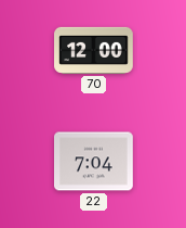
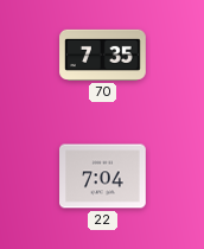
70: 12:00 -> 7:35
